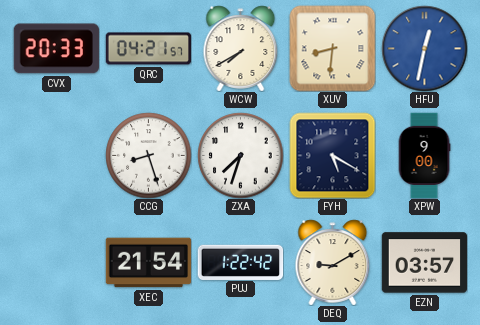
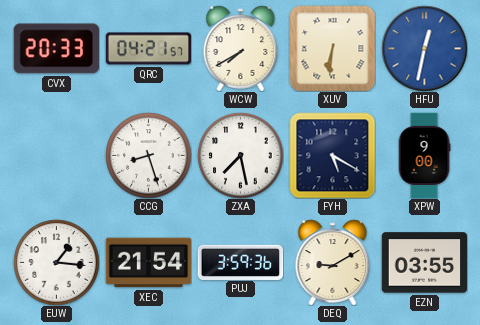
XUV: 8:31 -> 6:31
ZXA: 7:33 -> 7:28
EUW: none -> 1:16
PUJ: 1:22 -> 3:59
EZN: 03:57 -> 03:55
